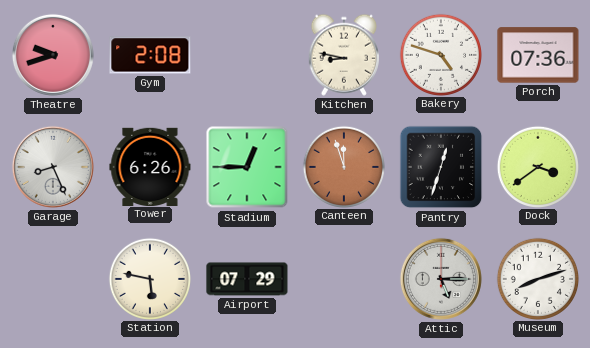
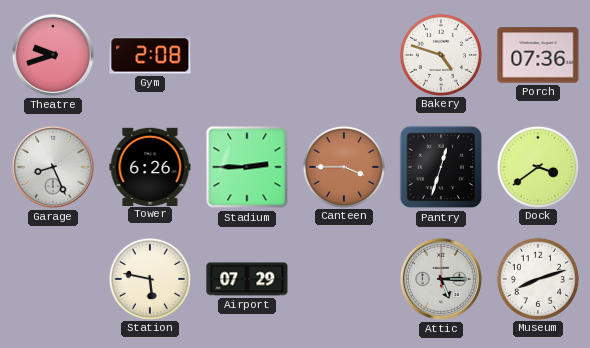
Kitchen: 8:47 -> none
Stadium: 12:45 -> 2:45
Canteen: 11:57 -> 3:45
